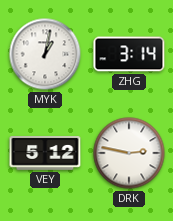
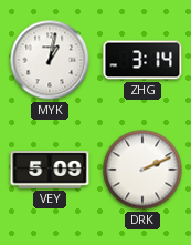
VEY: 5:12 -> 5:09
DRK: 2:47 -> 2:11
